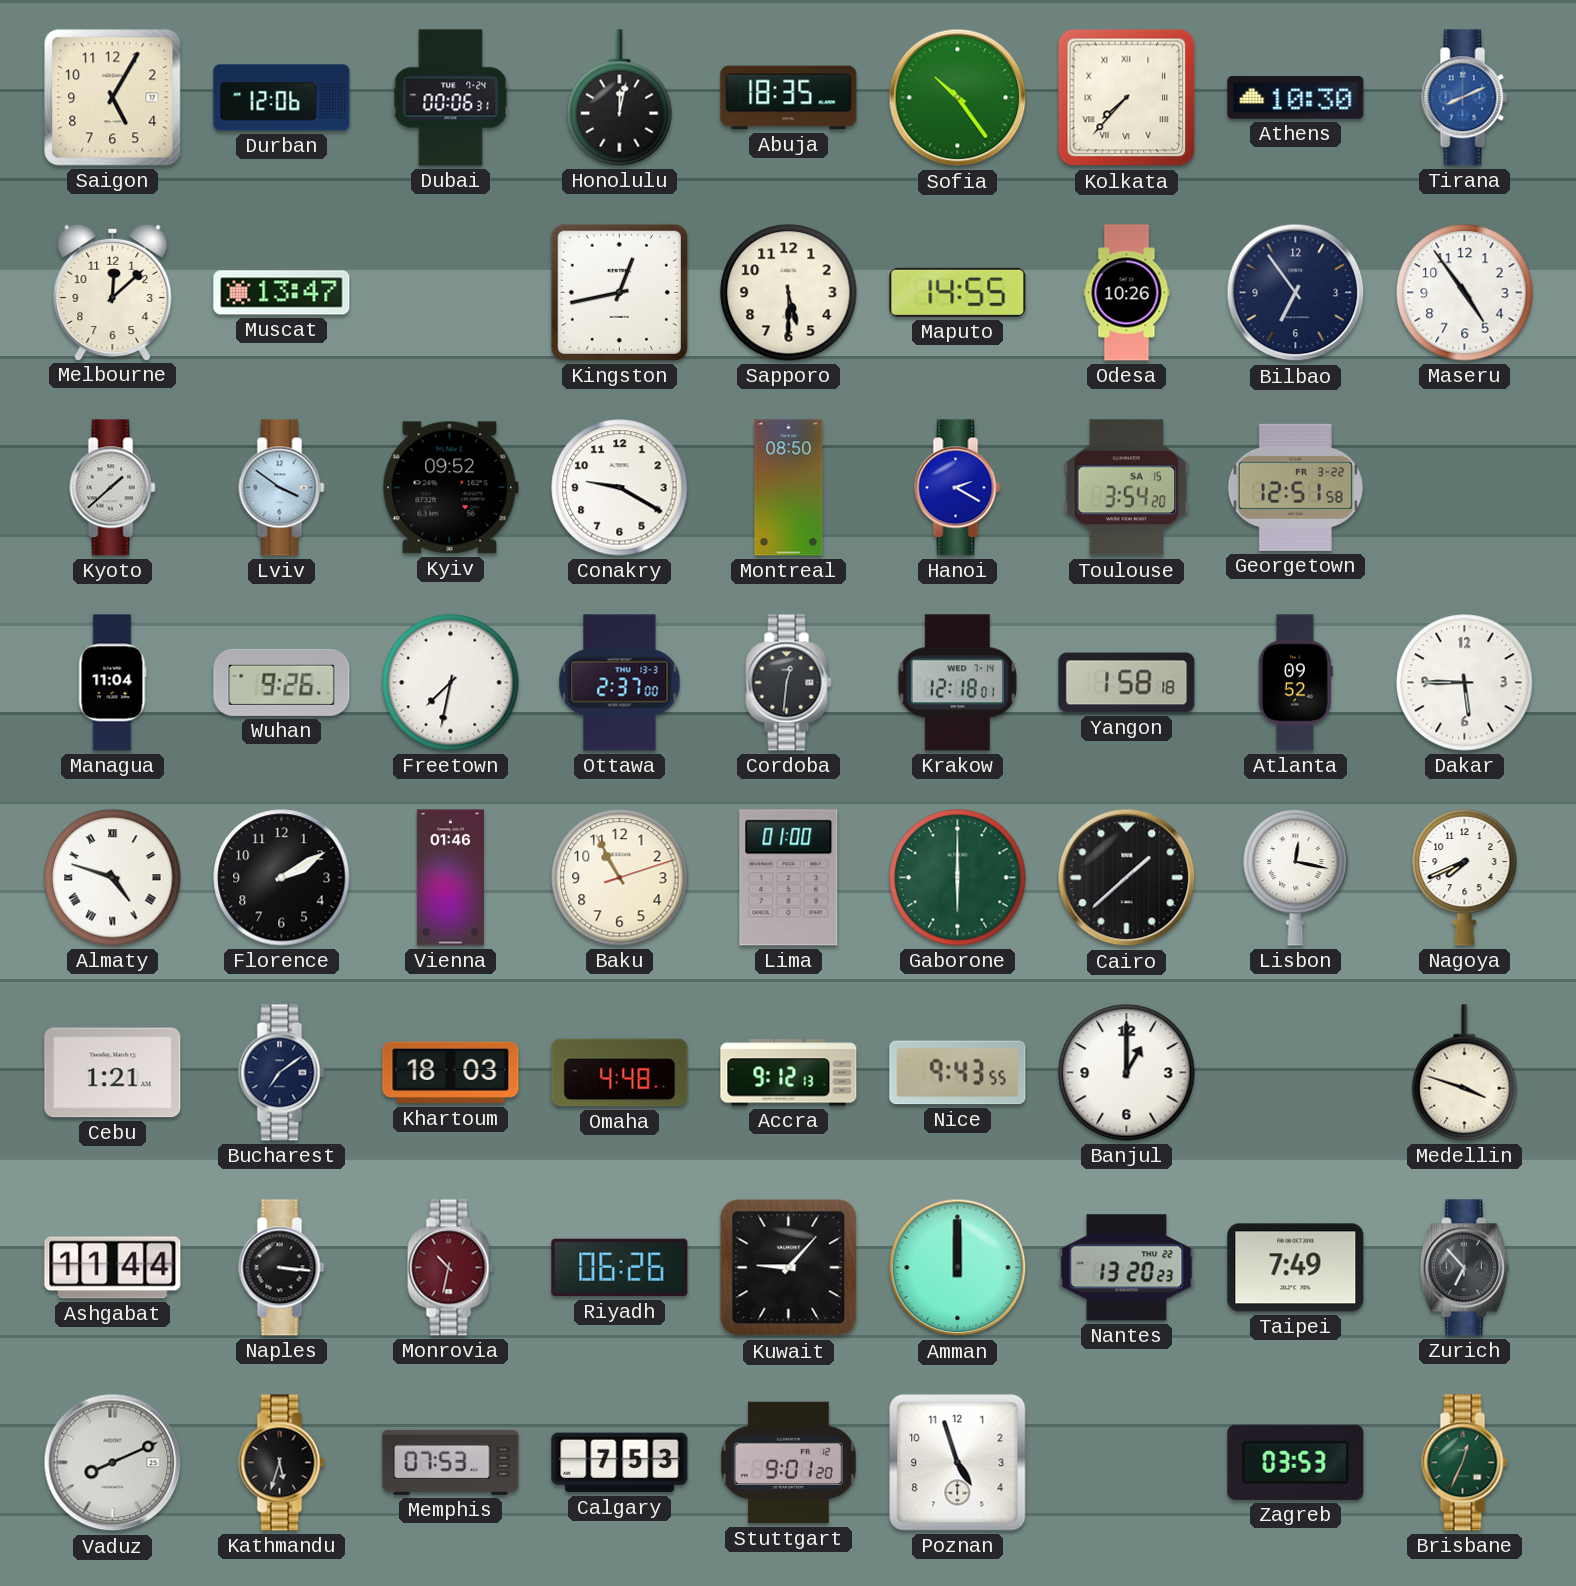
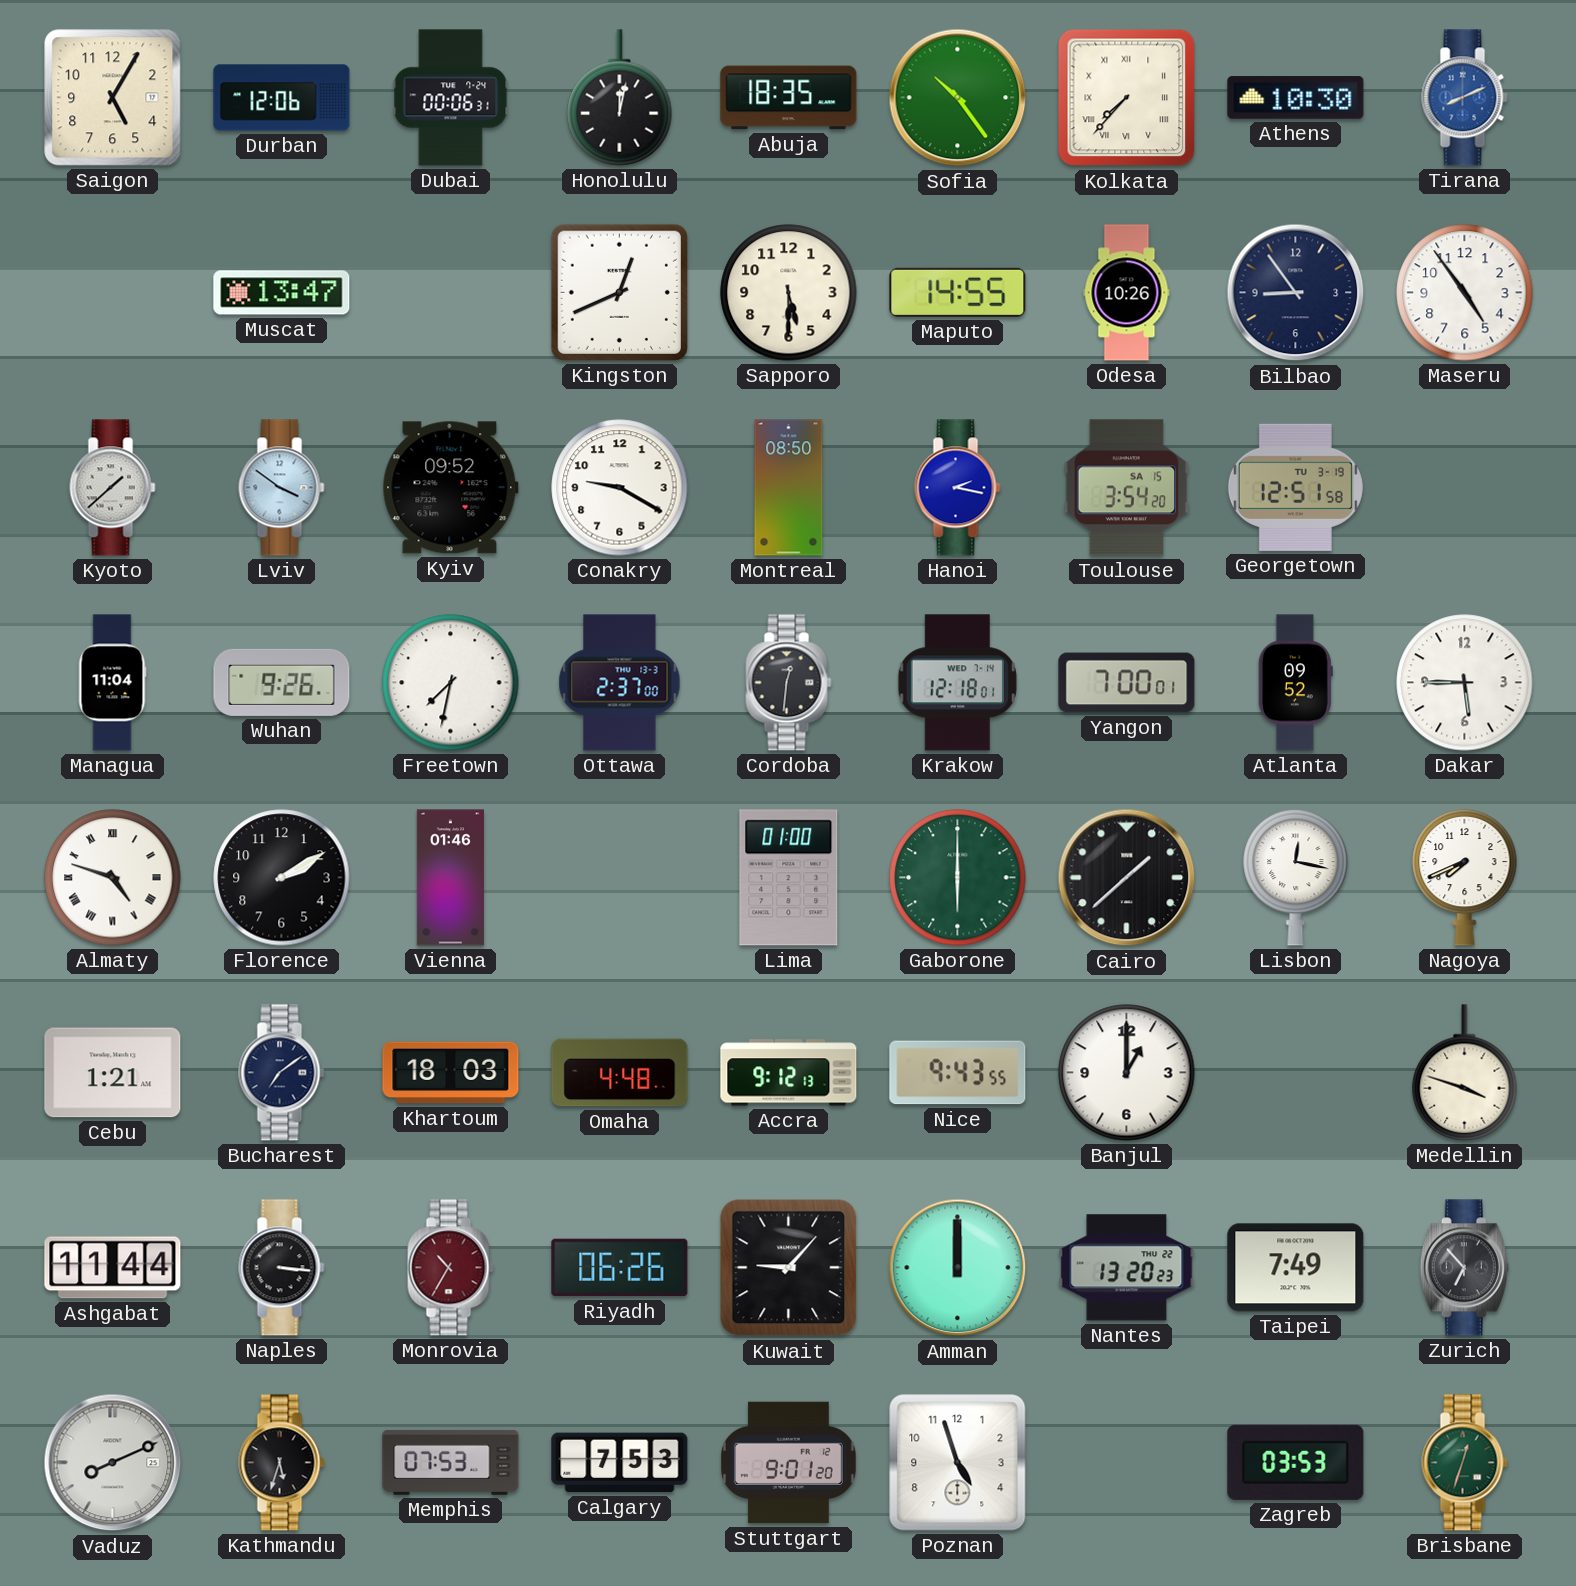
Melbourne: 12:08 -> none
Kingston: 12:43 -> 12:41
Bilbao: 6:54 -> 8:54
Hanoi: 2:20 -> 2:17
Georgetown date: FR 3-22 -> TU 3-19
Yangon: 1:58 -> 7:00
Baku: 10:55 -> none
Monrovia: 10:32 -> 10:35
Brisbane: 12:34 -> 12:33
